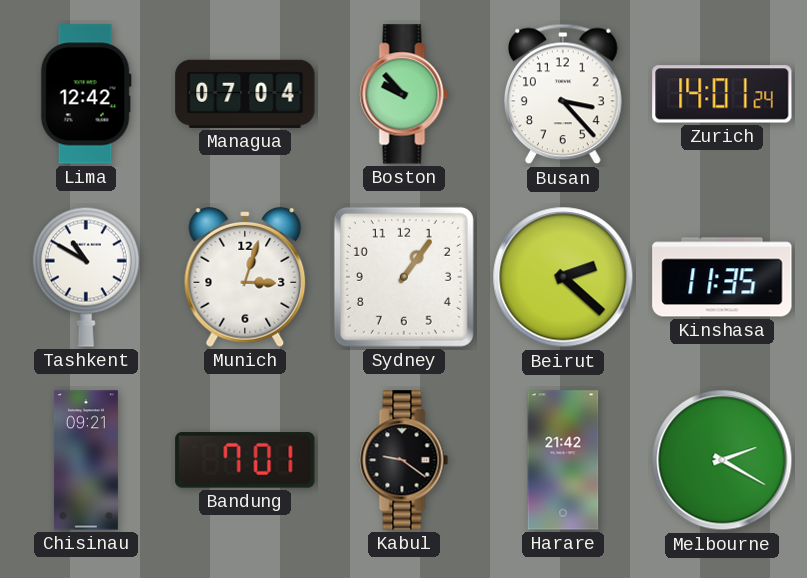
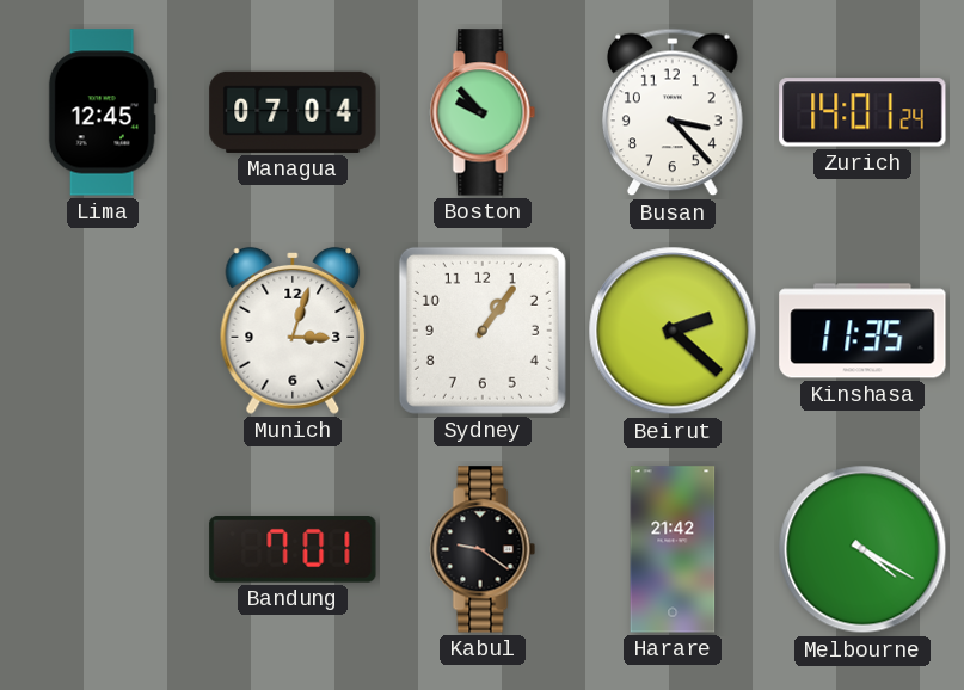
Lima: 12:42 -> 12:45
Tashkent: 10:50 -> none
Chisinau: 09:21 -> none
Melbourne: 2:20 -> 4:20
